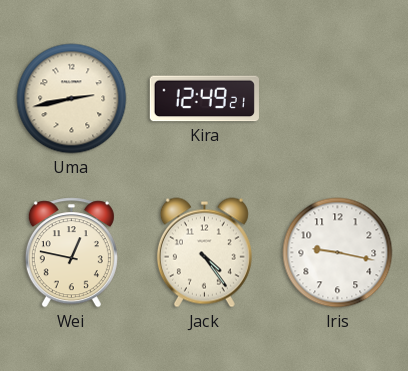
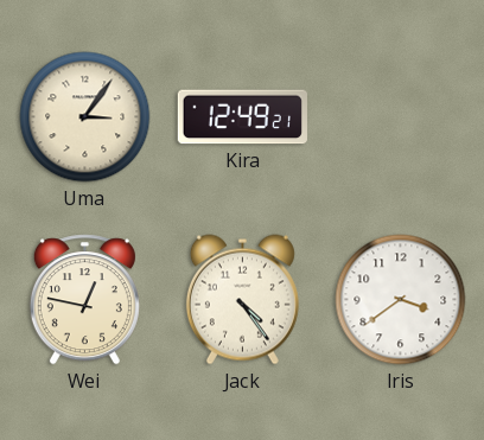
Uma: 2:43 -> 3:06
Iris: 9:17 -> 3:39
